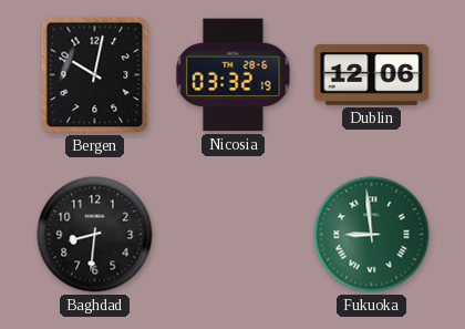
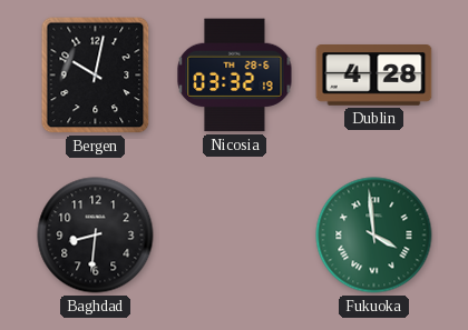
Dublin: 12:06 -> 4:28
Fukuoka: 8:59 -> 3:59
